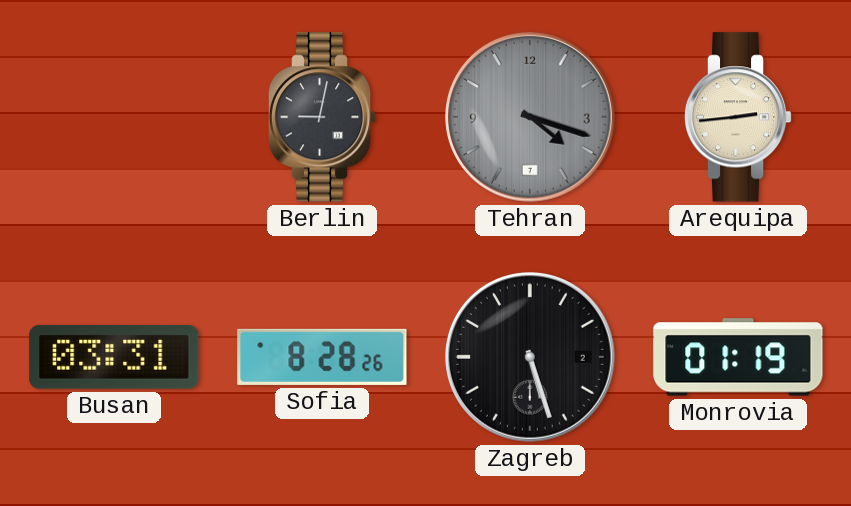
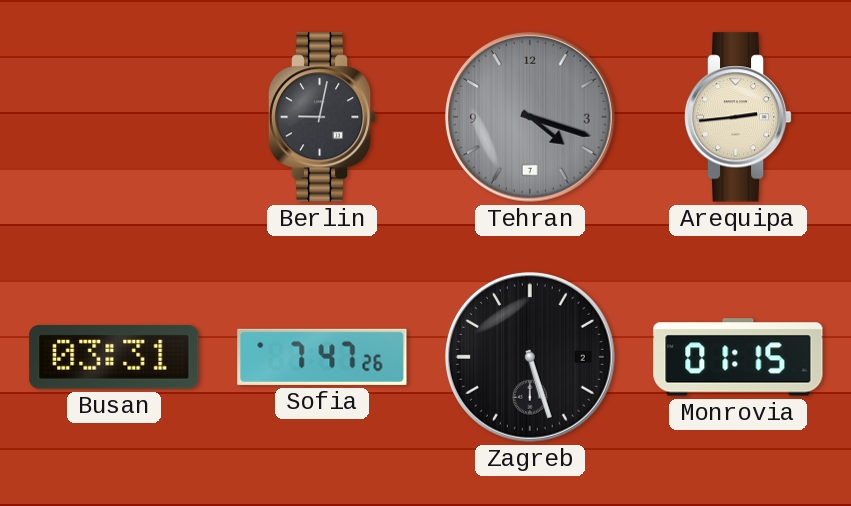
Sofia: 8:28 -> 7:47
Monrovia: 01:19 -> 01:15
